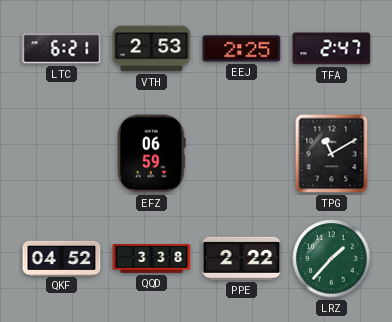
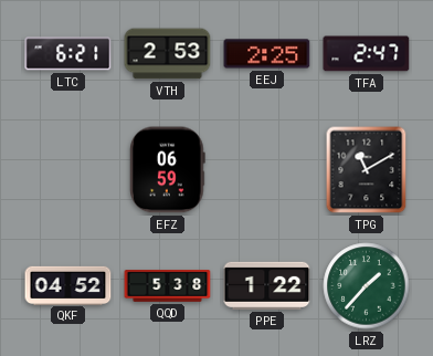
QQD: 3:38 -> 5:38
PPE: 2:22 -> 1:22
